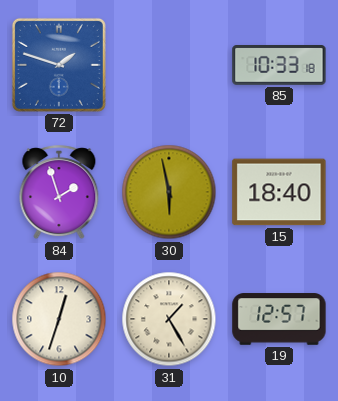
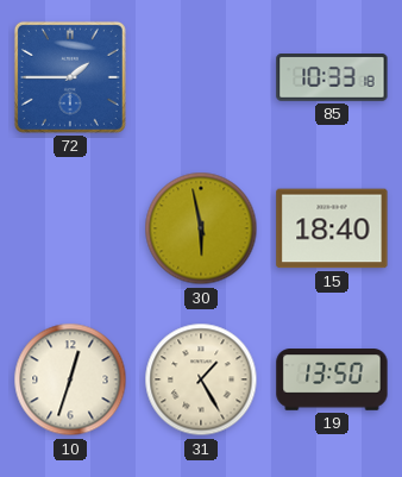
72: 1:48 -> 1:45
84: 1:57 -> none
19: 12:57 -> 13:50
